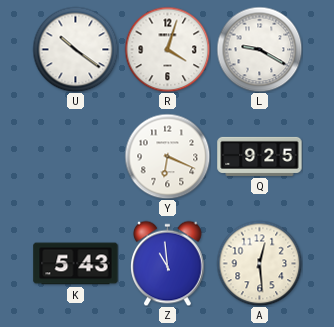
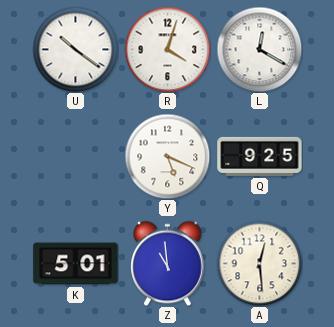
L: 9:20 -> 12:20
Y: 6:19 -> 5:19
K: 5:43 -> 5:01
